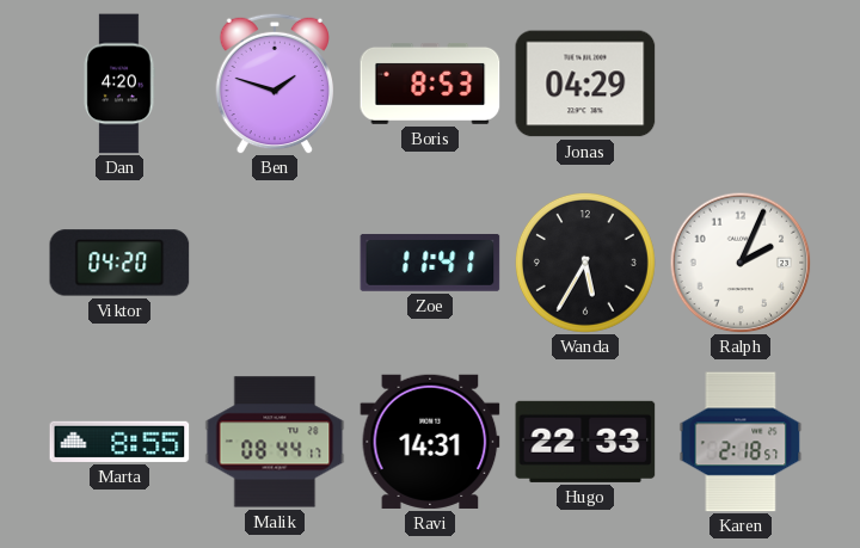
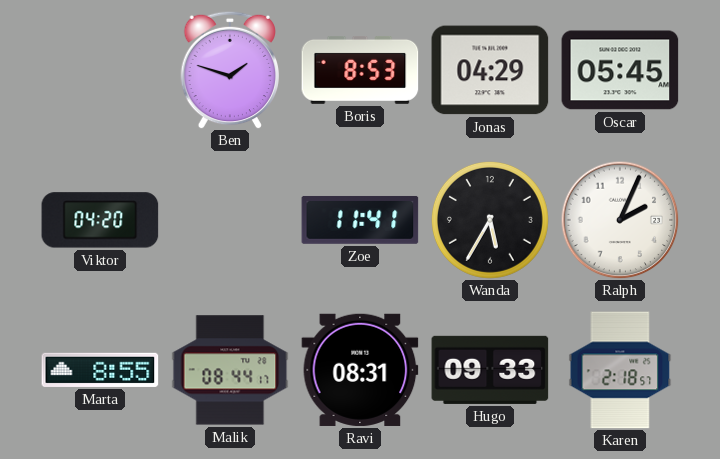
Dan: 4:20 -> none
Oscar: none -> 05:45
Ravi: 14:31 -> 08:31
Hugo: 22:33 -> 09:33
